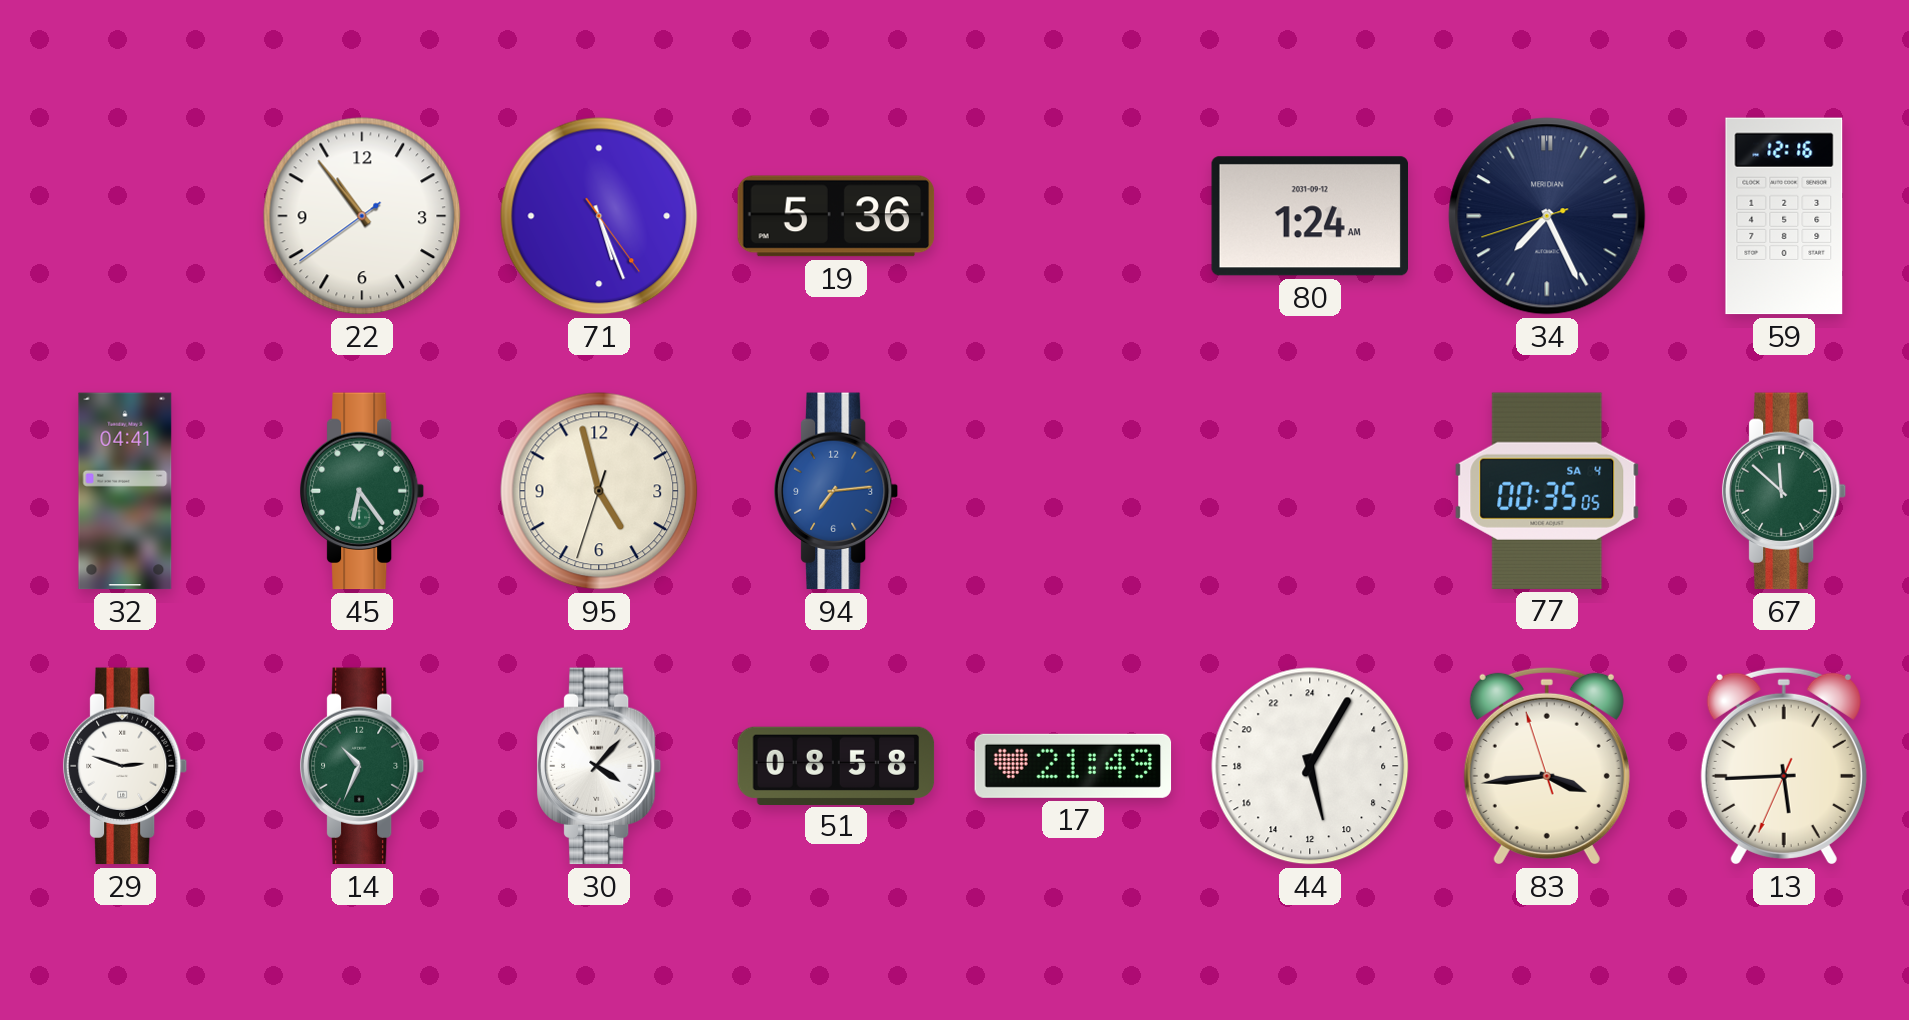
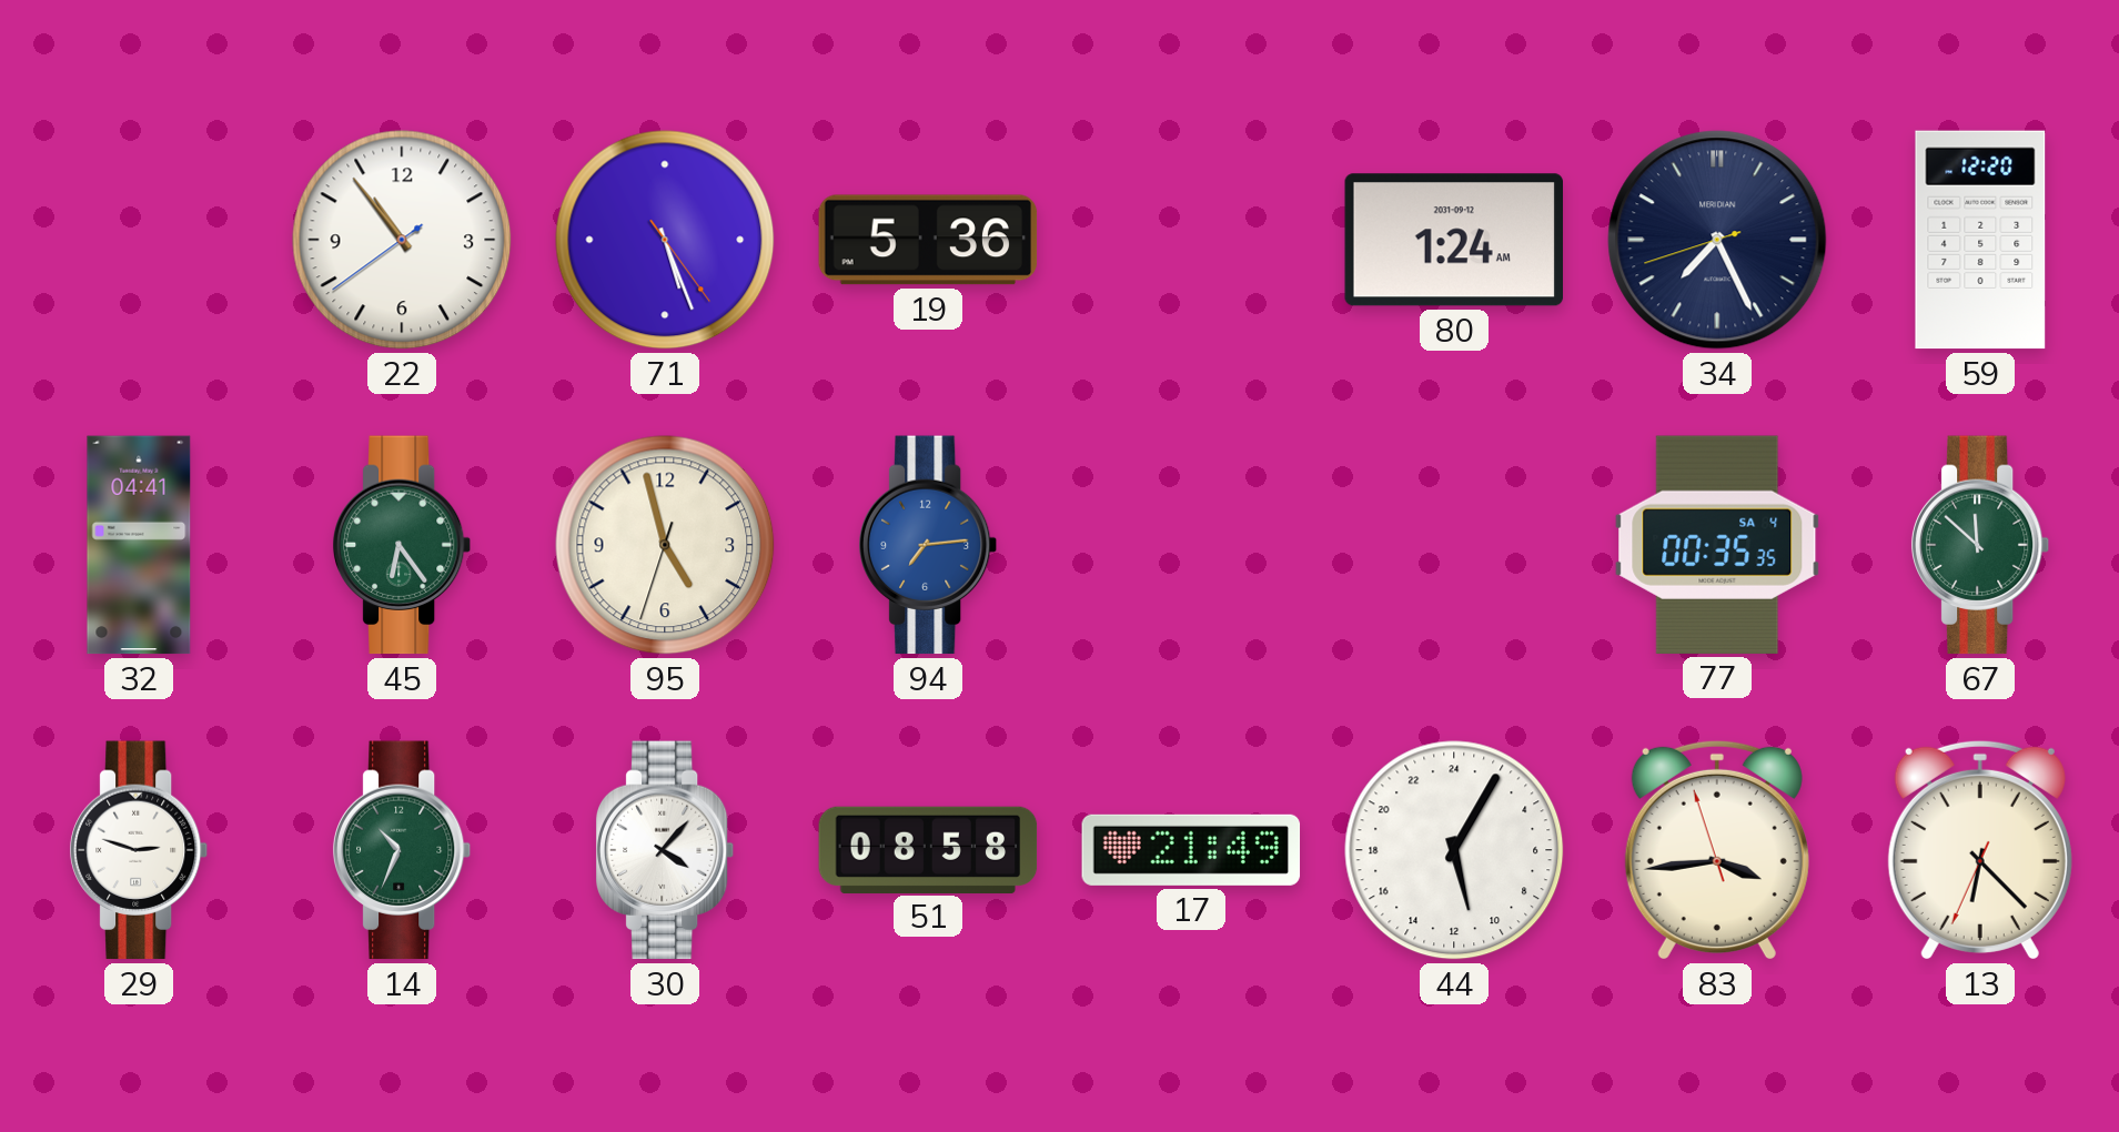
59: 12:16 -> 12:20
77: 00:35:05 -> 00:35:35
13: 5:44 -> 6:22
